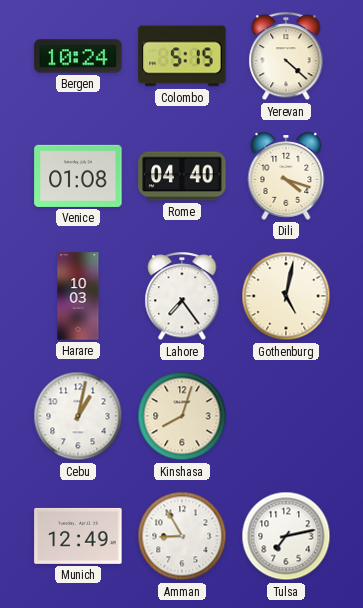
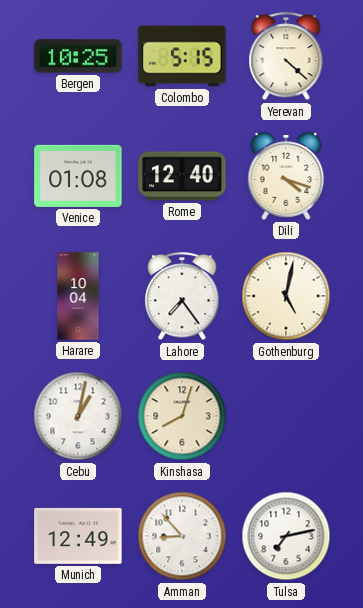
Bergen: 10:24 -> 10:25
Rome: 04:40 -> 12:40
Harare: 10:03 -> 10:04
Amman: 8:55 -> 8:53
